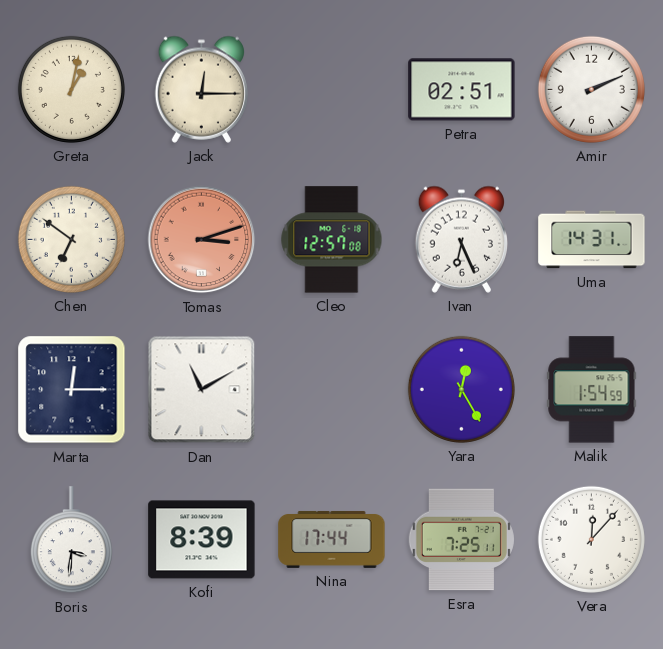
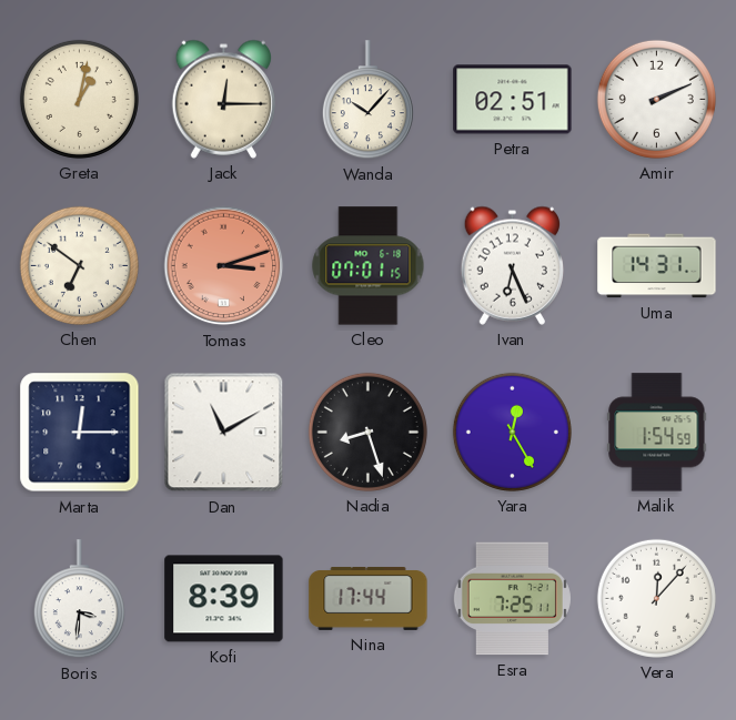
Wanda: none -> 10:07
Cleo: 12:57 -> 07:01
Nadia: none -> 8:27
